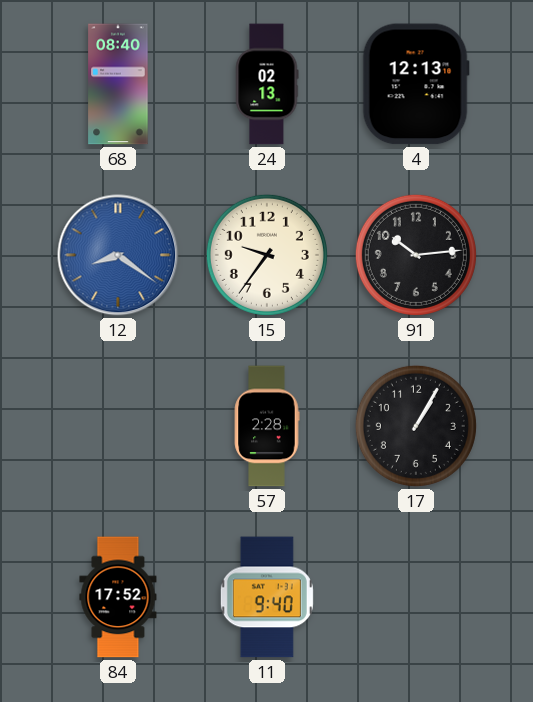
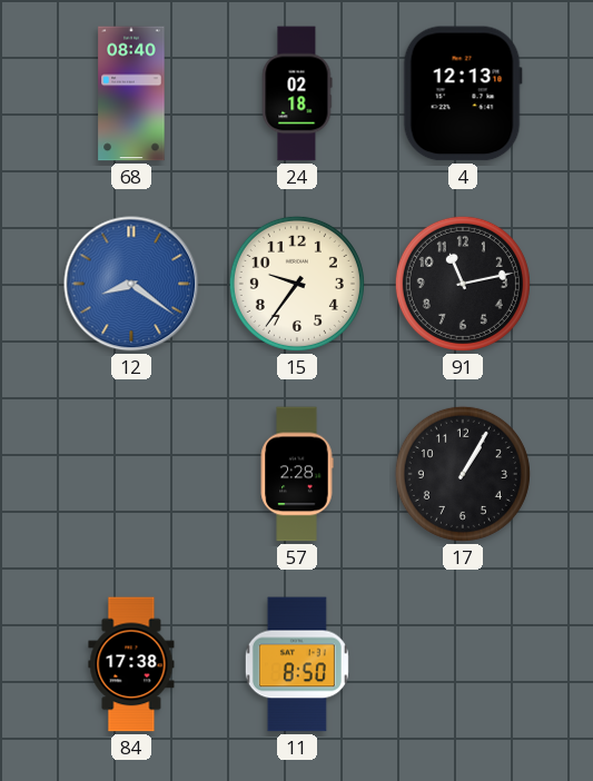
24: 02:13 -> 02:18
91: 10:14 -> 11:13
84: 17:52 -> 17:38
11: 9:40 -> 8:50
